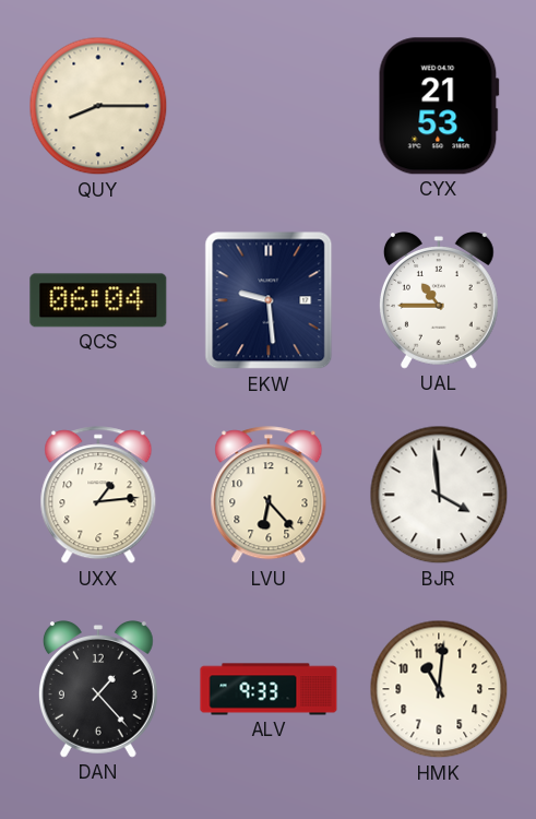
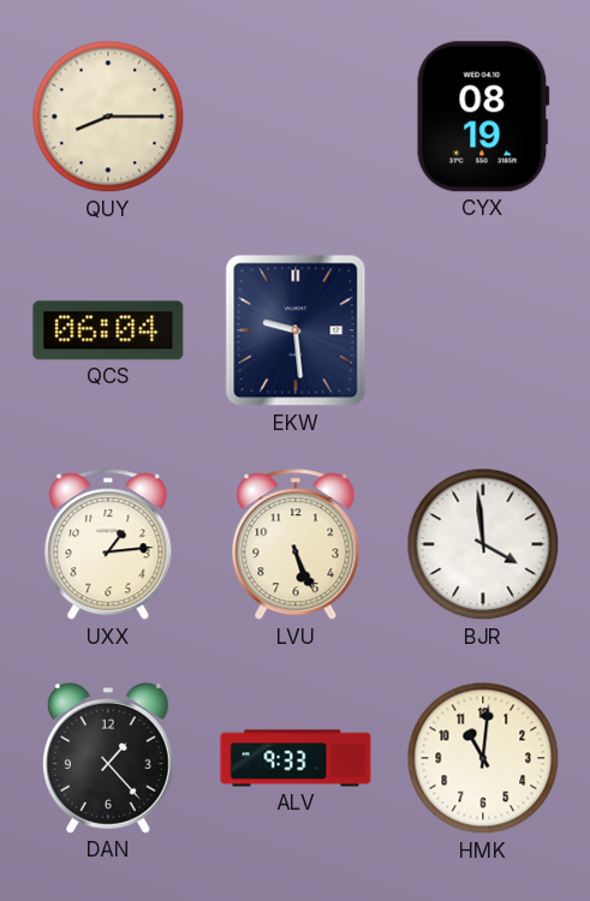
CYX: 21:53 -> 08:19
UAL: 10:45 -> none
LVU: 6:23 -> 5:26
